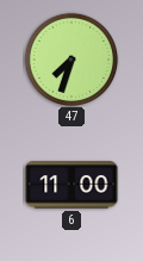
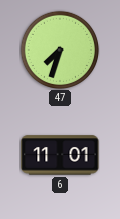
6: 11:00 -> 11:01
